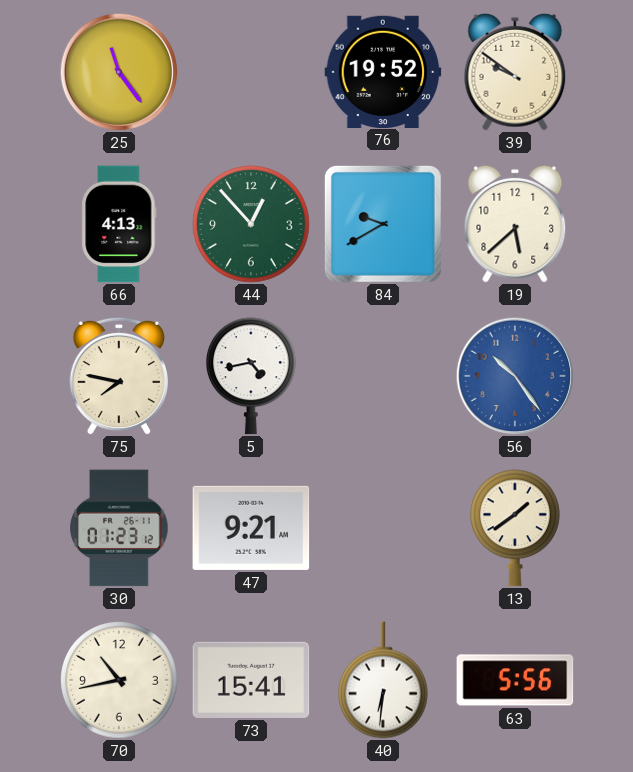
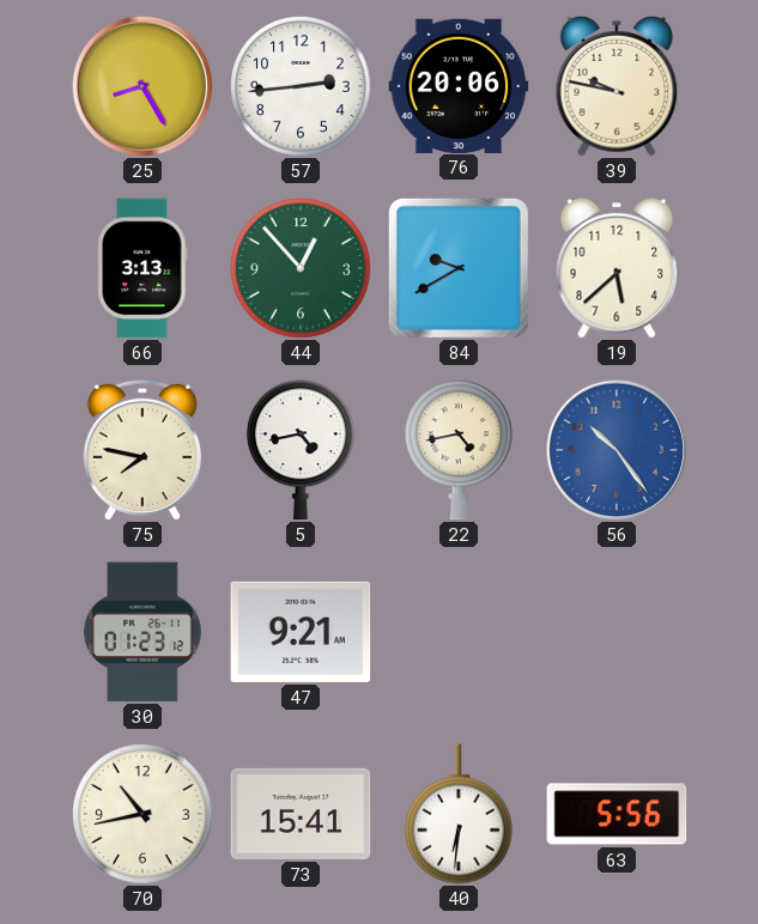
25: 11:24 -> 8:25
57: none -> 2:44
76: 19:52 -> 20:06
39: 9:51 -> 9:47
66: 4:13 -> 3:13
22: none -> 4:43
13: 1:39 -> none
